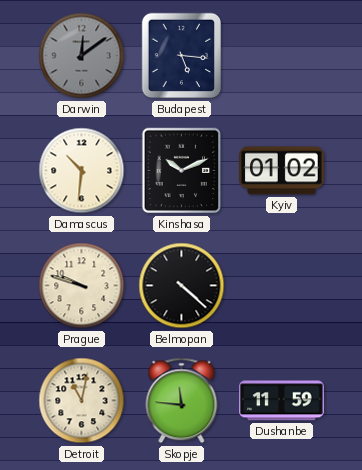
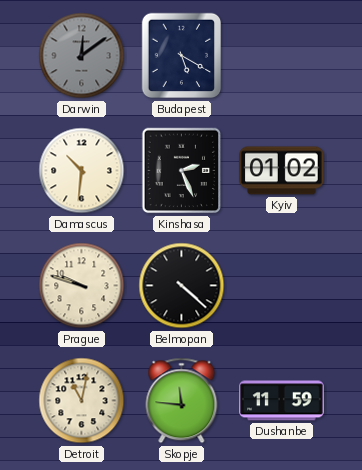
Budapest: 5:16 -> 5:20
Kinshasa: 10:11 -> 2:26
